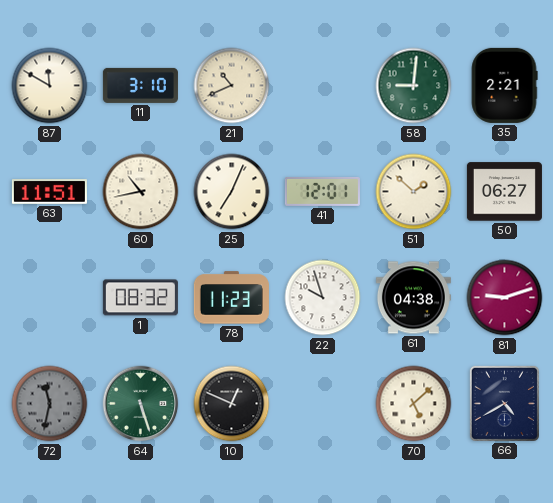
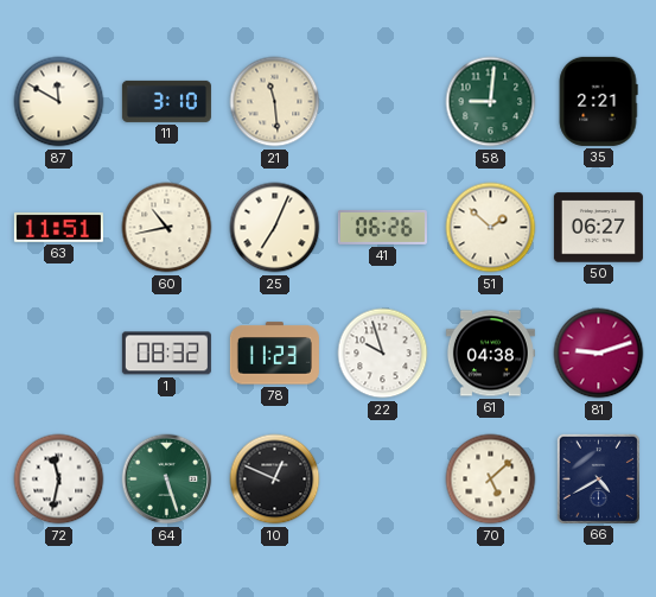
21: 10:41 -> 11:29
41: 12:01 -> 06:26
72 dial: grey -> white
